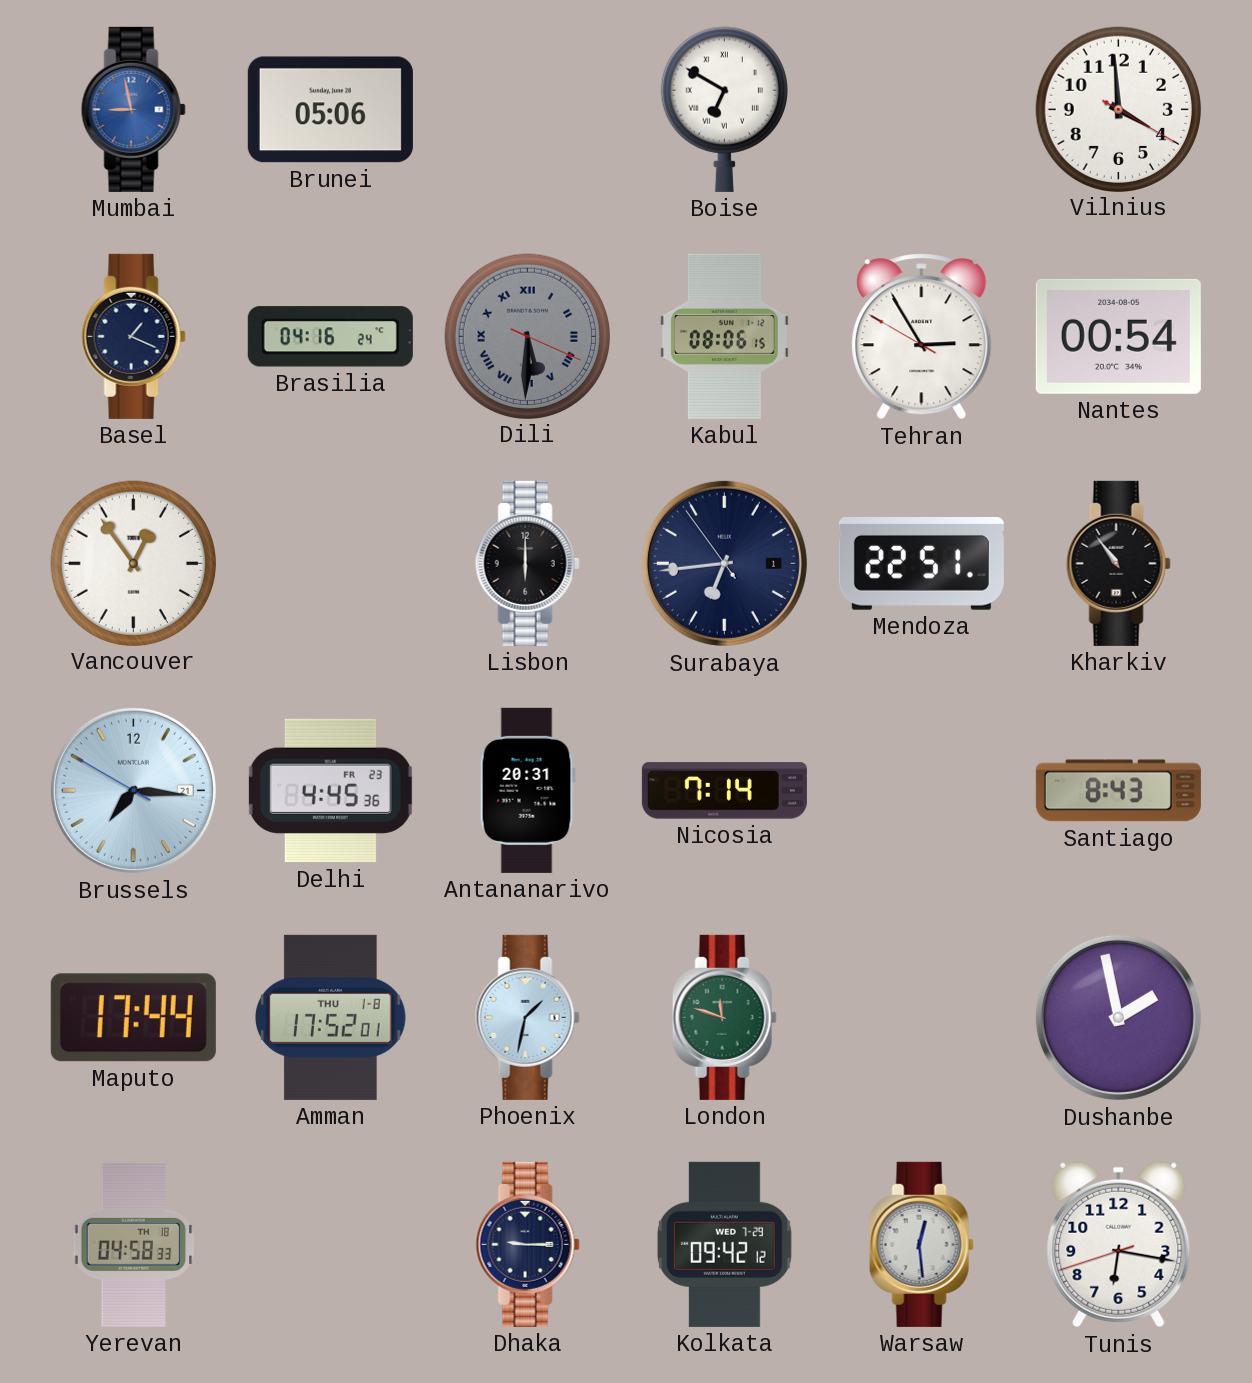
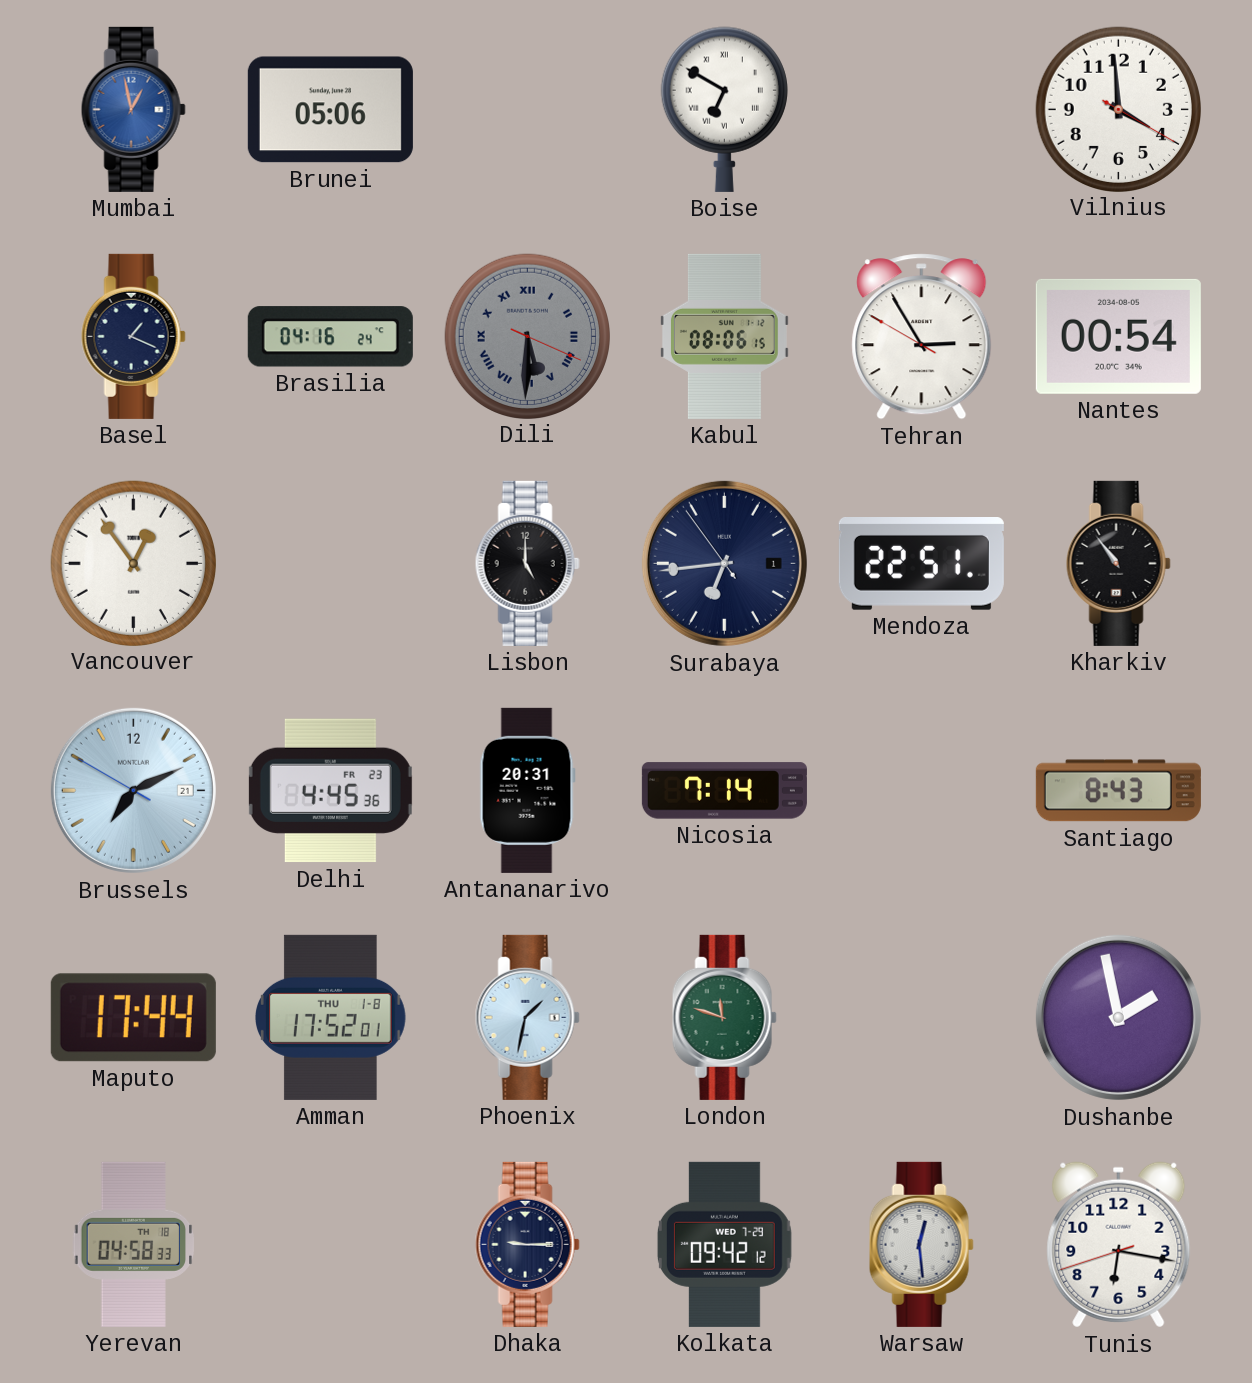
Mumbai: 8:58 -> 12:58
Lisbon: 6:00 -> 5:00
Brussels: 7:15 -> 7:10
